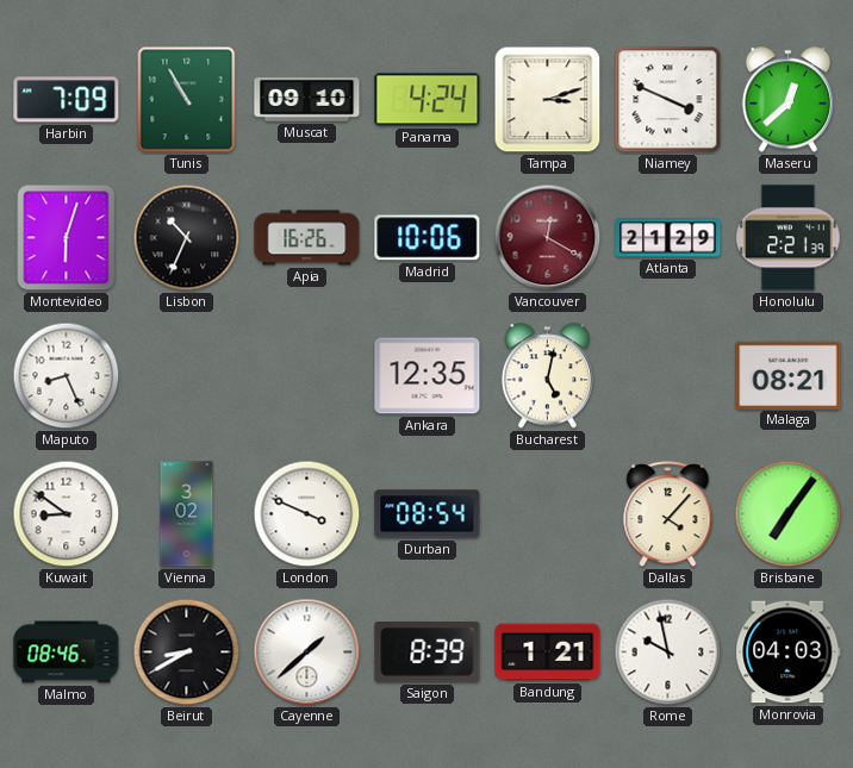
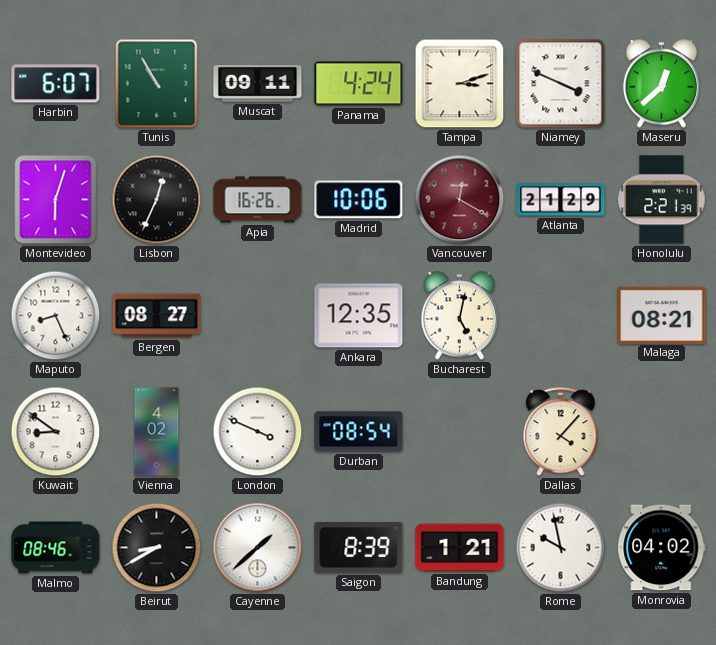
Harbin: 7:09 -> 6:07
Muscat: 09:10 -> 09:11
Lisbon: 10:34 -> 12:34
Bergen: none -> 08:27
Vienna: 3:02 -> 4:02
Brisbane: 7:06 -> none
Monrovia: 04:03 -> 04:02
